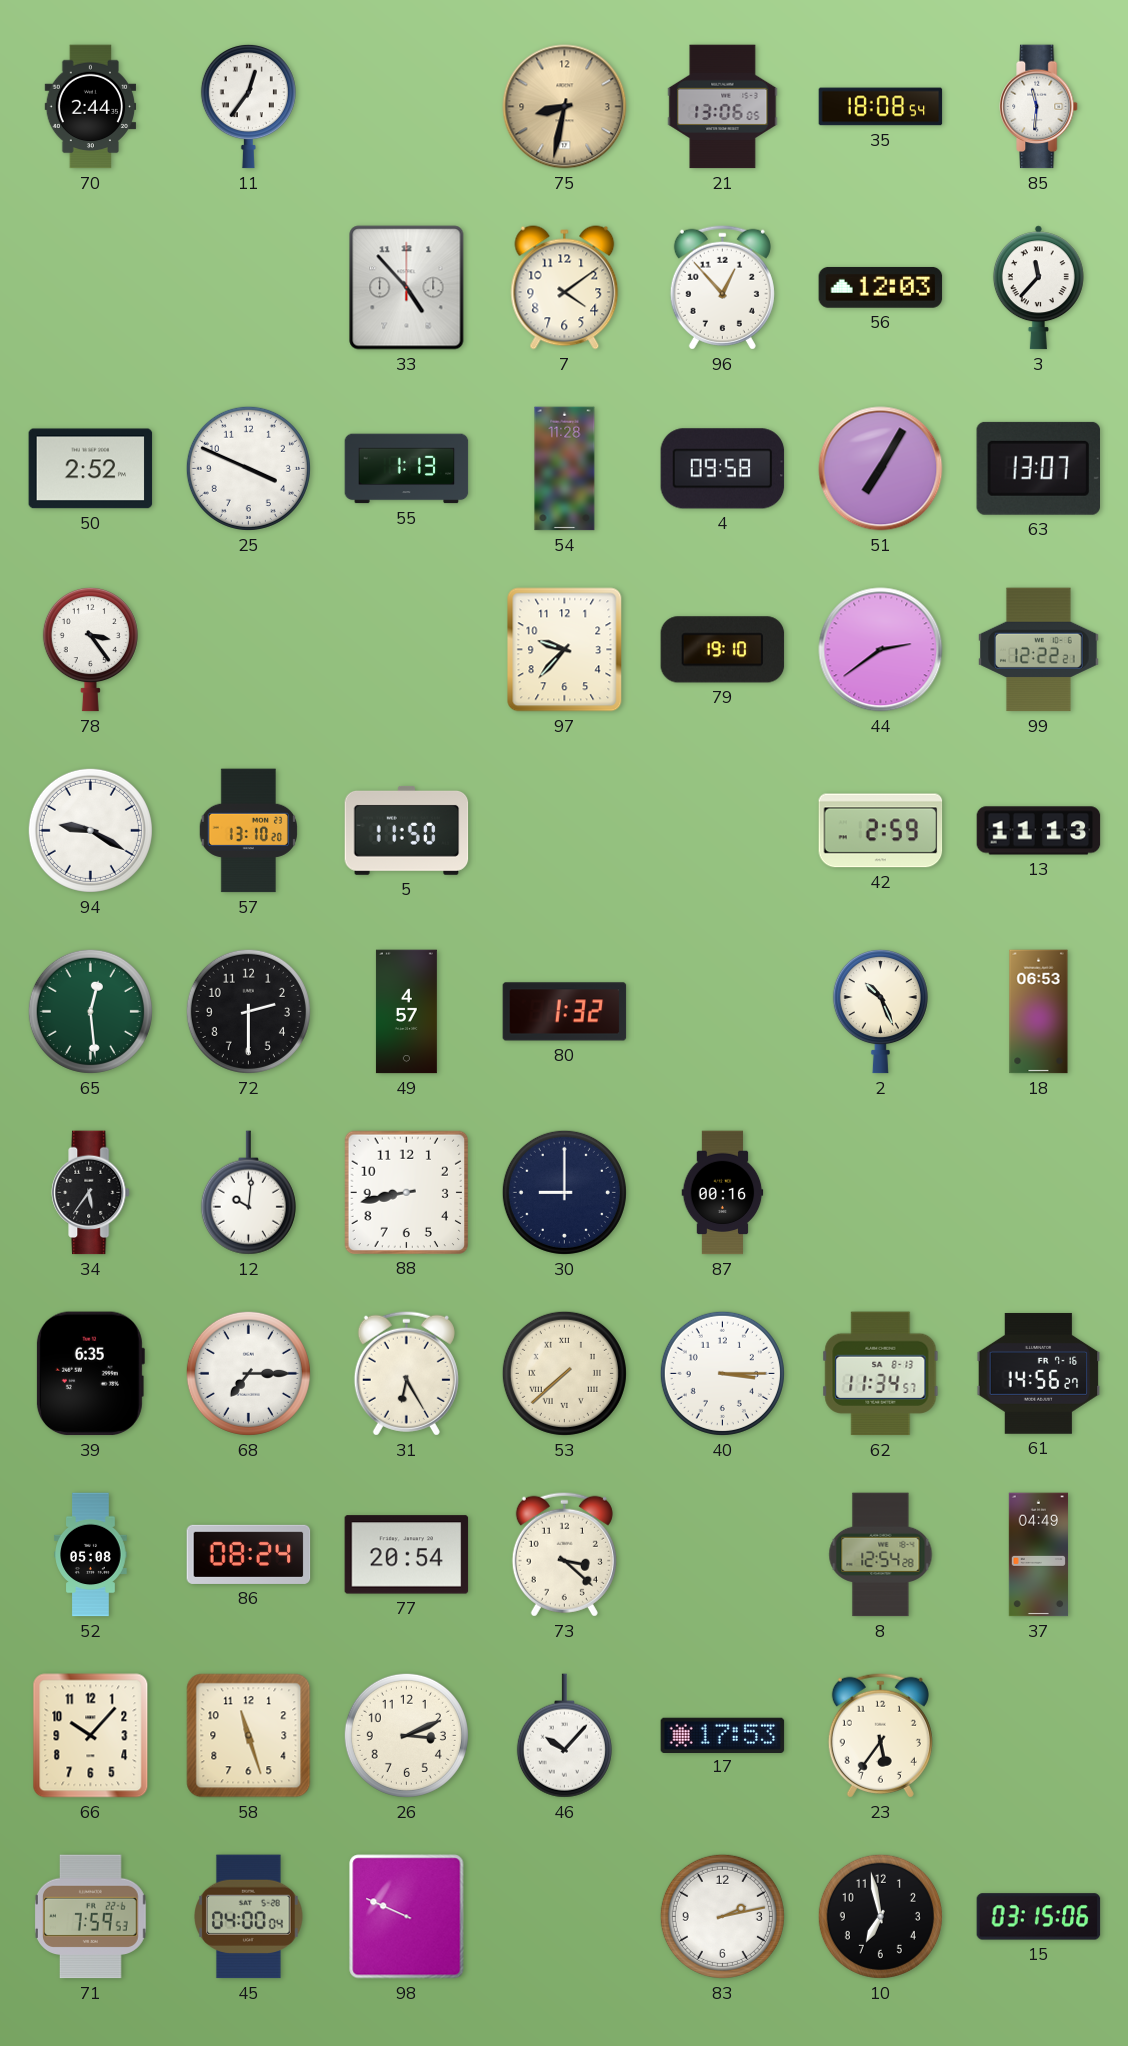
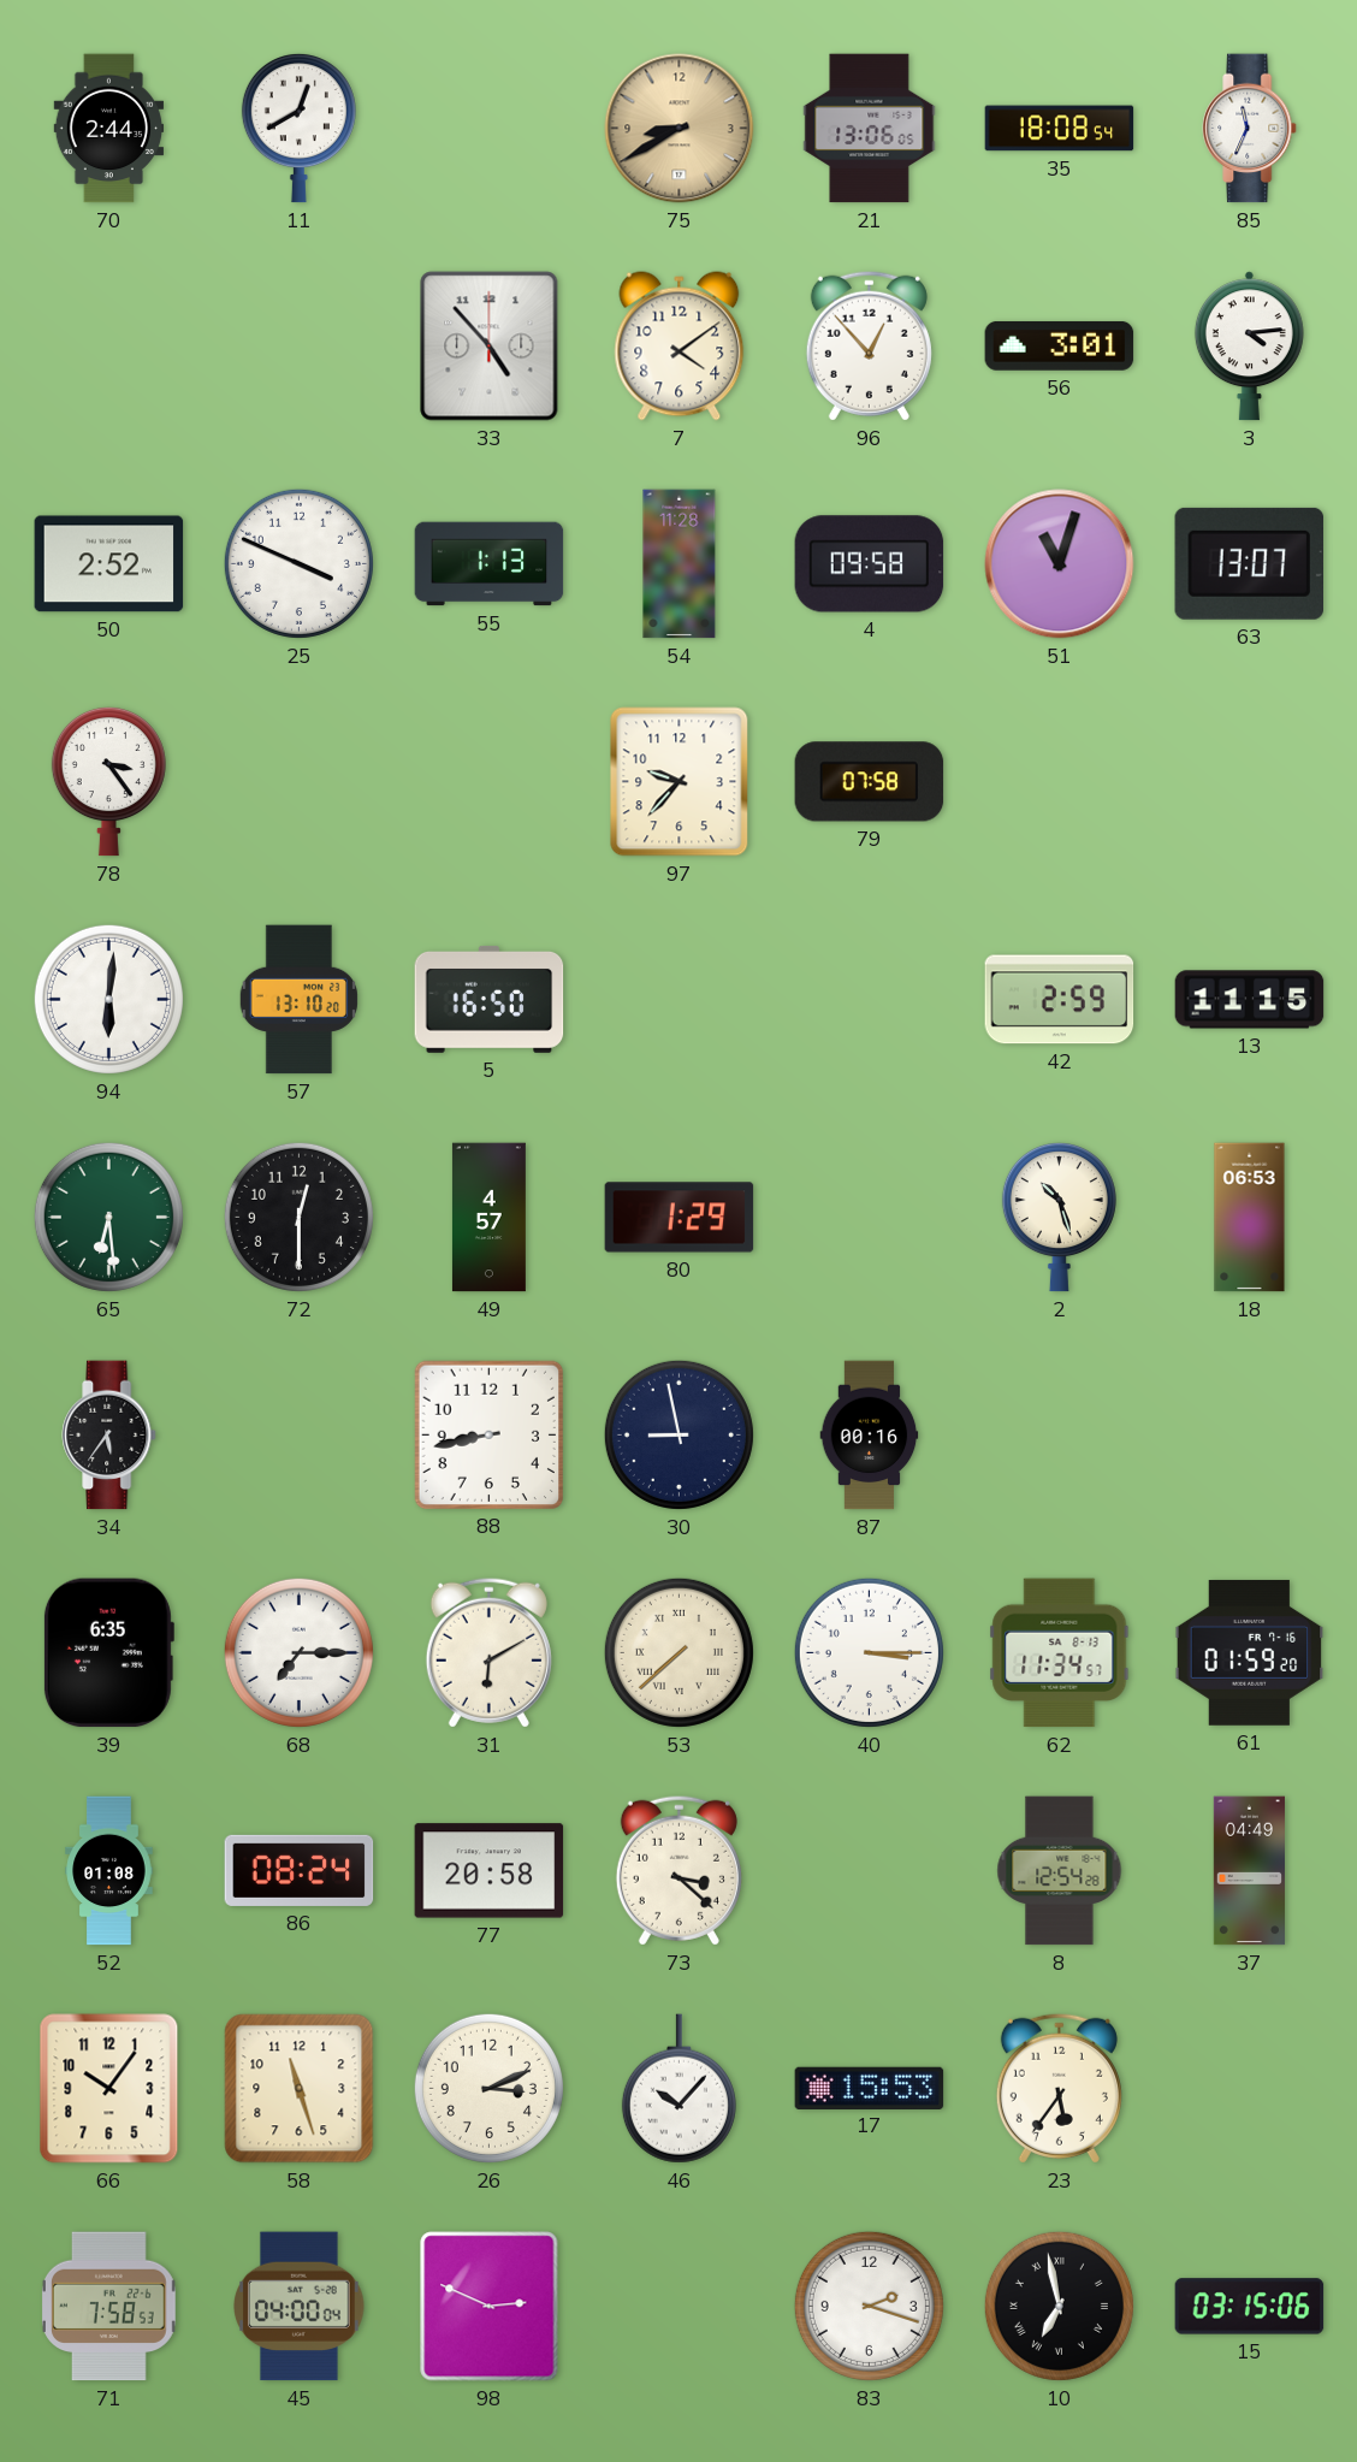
11: 12:36 -> 12:40
75: 8:32 -> 8:40
85: 11:31 -> 11:34
56: 12:03 -> 3:01
3: 11:37 -> 4:14
51: 7:05 -> 11:03
79: 19:10 -> 07:58
44: 2:39 -> none
99: 12:22 -> none
94: 9:20 -> 6:01
5: 11:50 -> 16:50
13: 11:13 -> 11:15
65: 12:29 -> 6:29
72: 2:30 -> 12:30
80: 1:32 -> 1:29
2: 10:26 -> 10:27
12: 10:01 -> none
30: 9:00 -> 8:58
31: 6:25 -> 6:10
61: 14:56 -> 01:59
52: 05:08 -> 01:08
77: 20:54 -> 20:58
66: 10:07 -> 10:06
17: 17:53 -> 15:53
71: 7:59 -> 7:58
98: 9:49 -> 2:49
83: 2:13 -> 2:18
10 numerals: Arabic -> Roman
